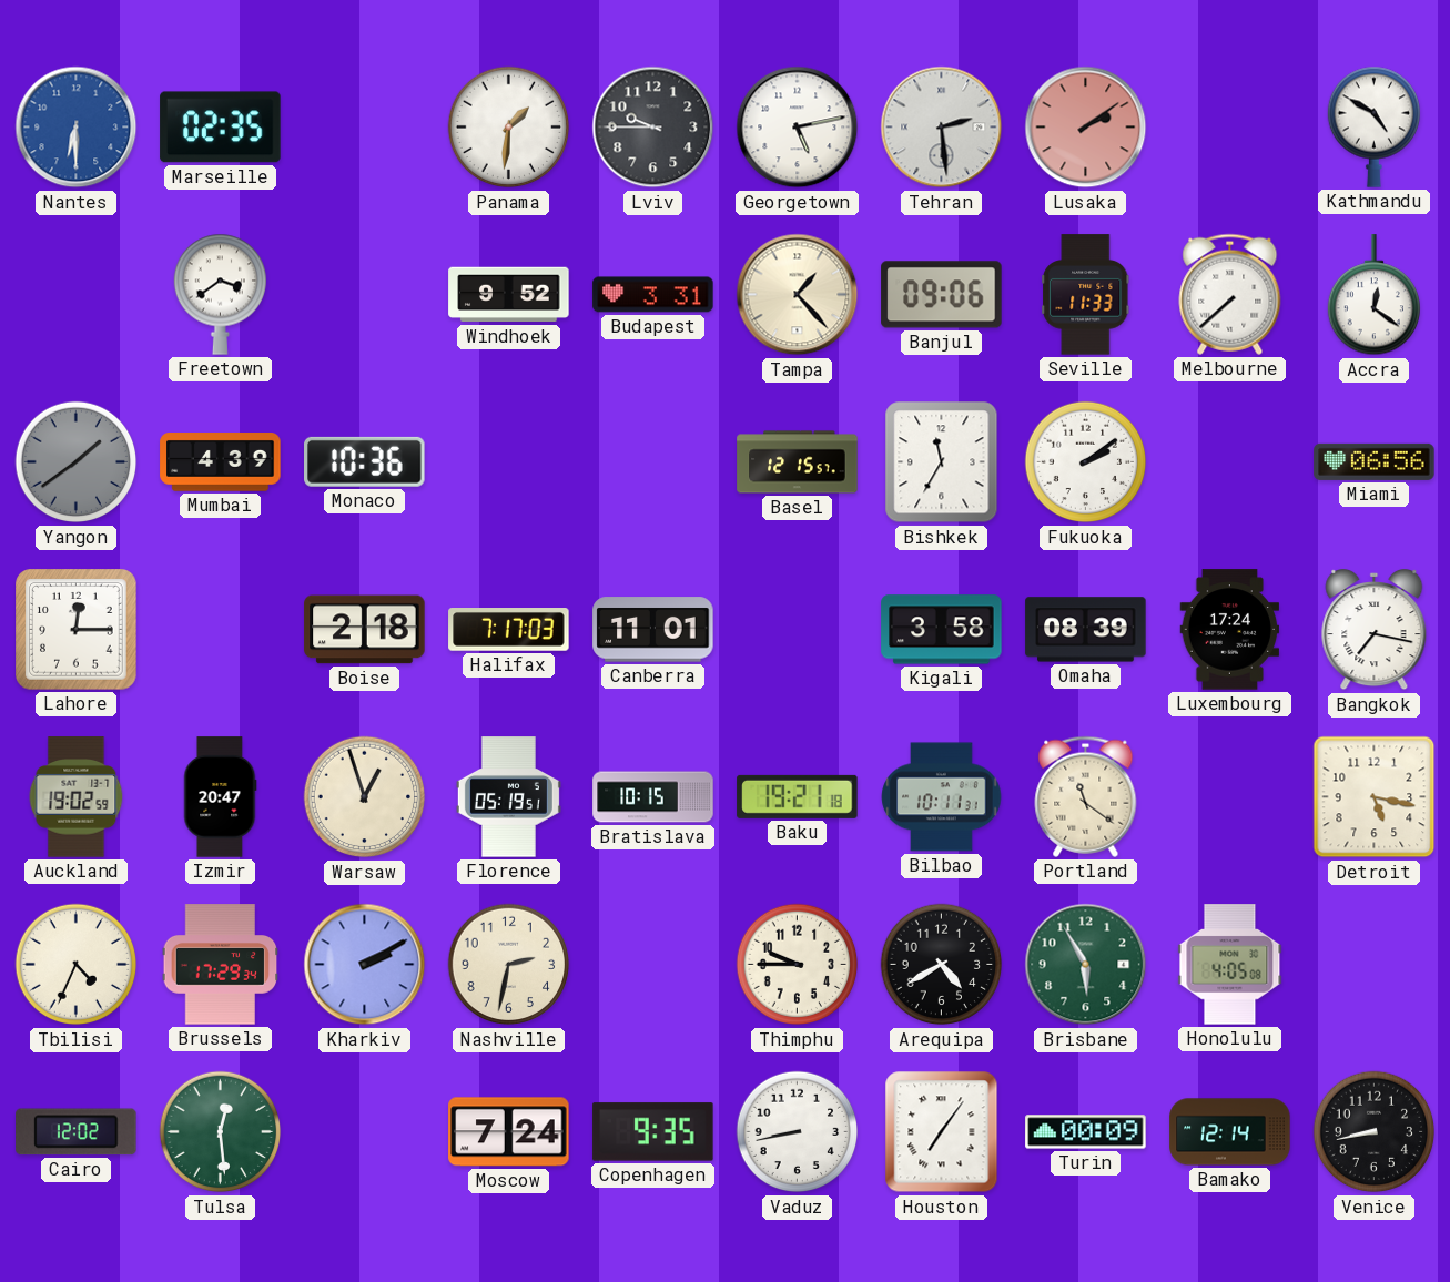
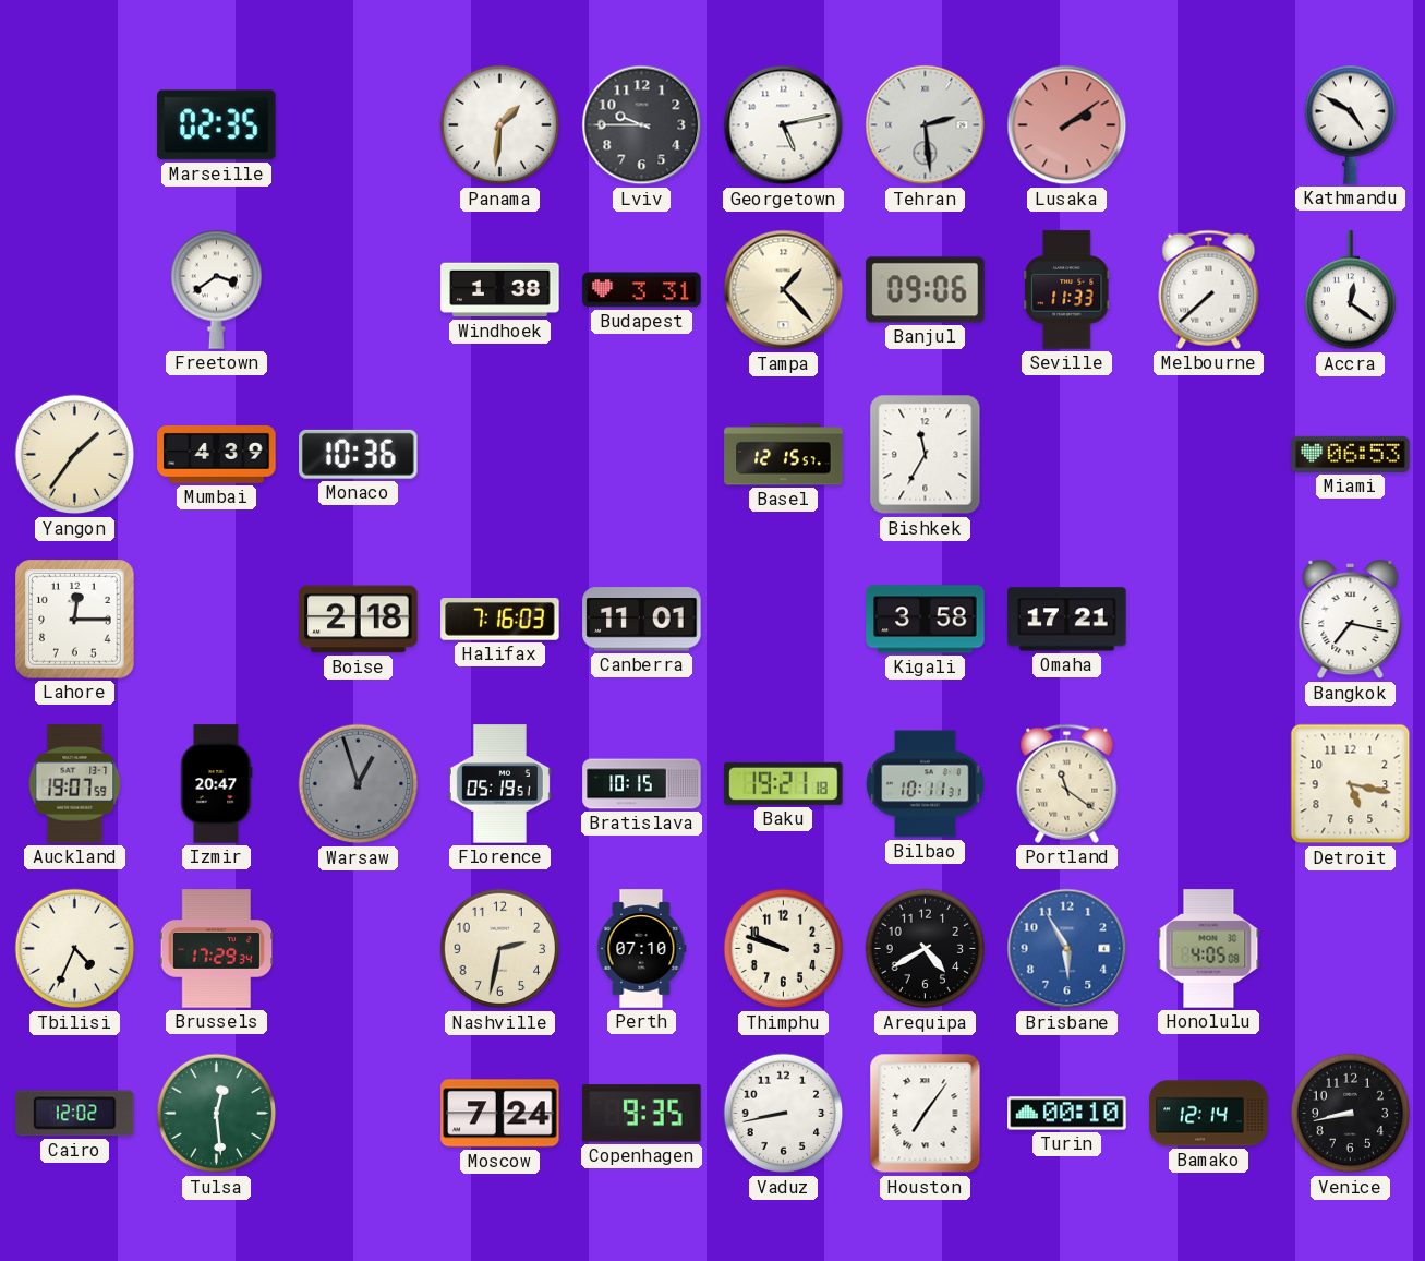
Nantes: 6:30 -> none
Windhoek: 9:52 -> 1:38
Yangon: 1:39 -> 1:36
Yangon dial: grey -> cream
Fukuoka: 2:09 -> none
Miami: 06:56 -> 06:53
Halifax: 7:17 -> 7:16
Omaha: 08:39 -> 17:21
Luxembourg: 17:24 -> none
Auckland: 19:02 -> 19:07
Warsaw dial: cream -> grey
Kharkiv: 2:10 -> none
Perth: none -> 07:10
Thimphu: 9:45 -> 9:48
Brisbane dial: green -> blue
Turin: 00:09 -> 00:10
